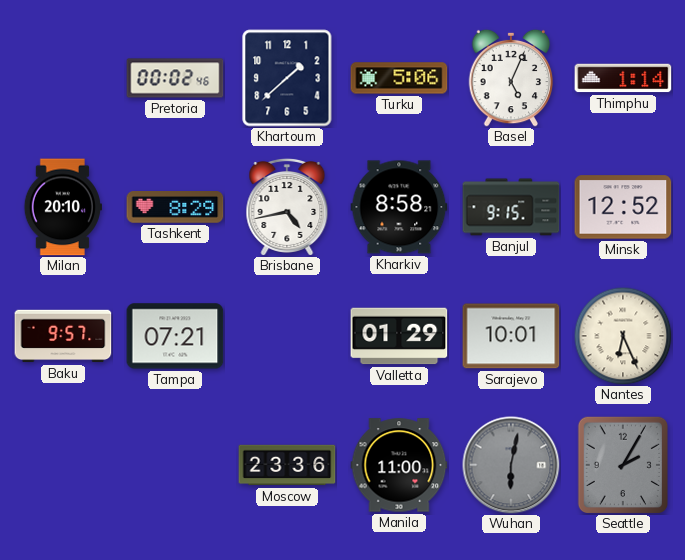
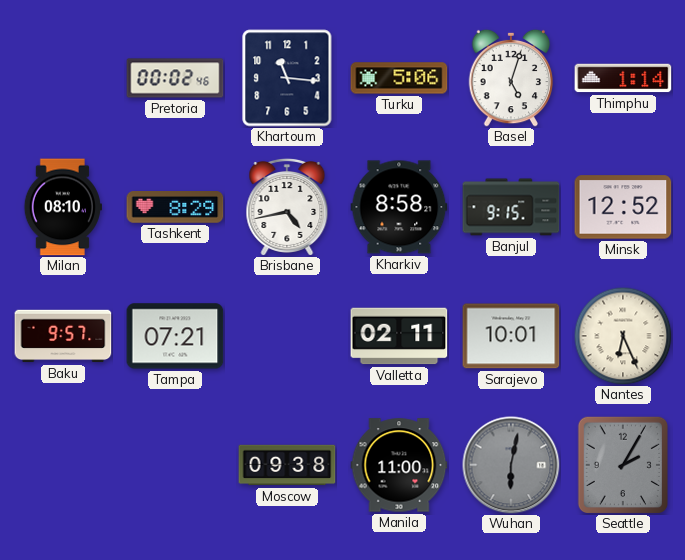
Khartoum: 1:38 -> 11:16
Basel: 5:04 -> 5:03
Milan: 20:10 -> 08:10
Valletta: 01:29 -> 02:11
Moscow: 23:36 -> 09:38
